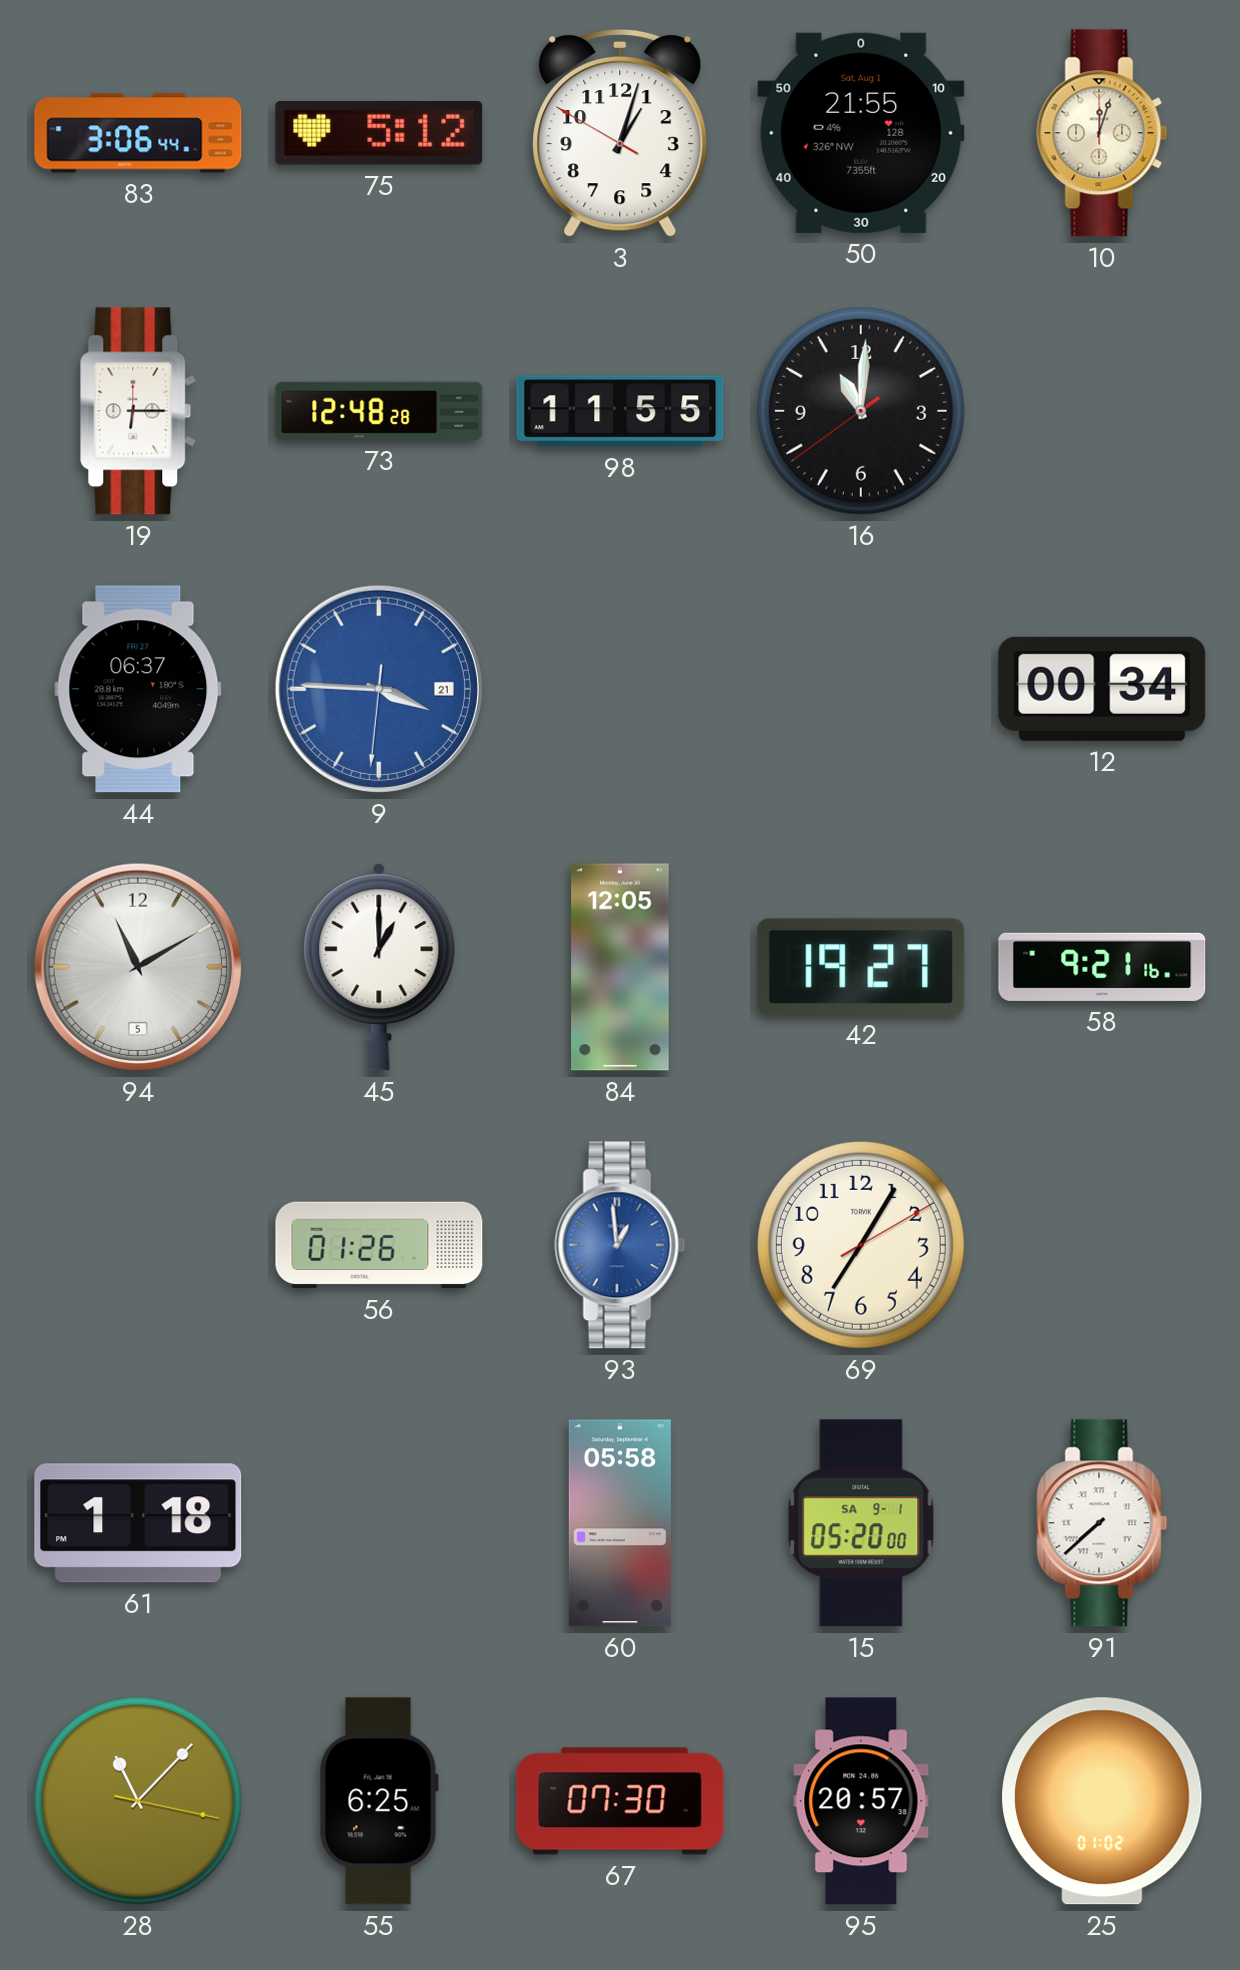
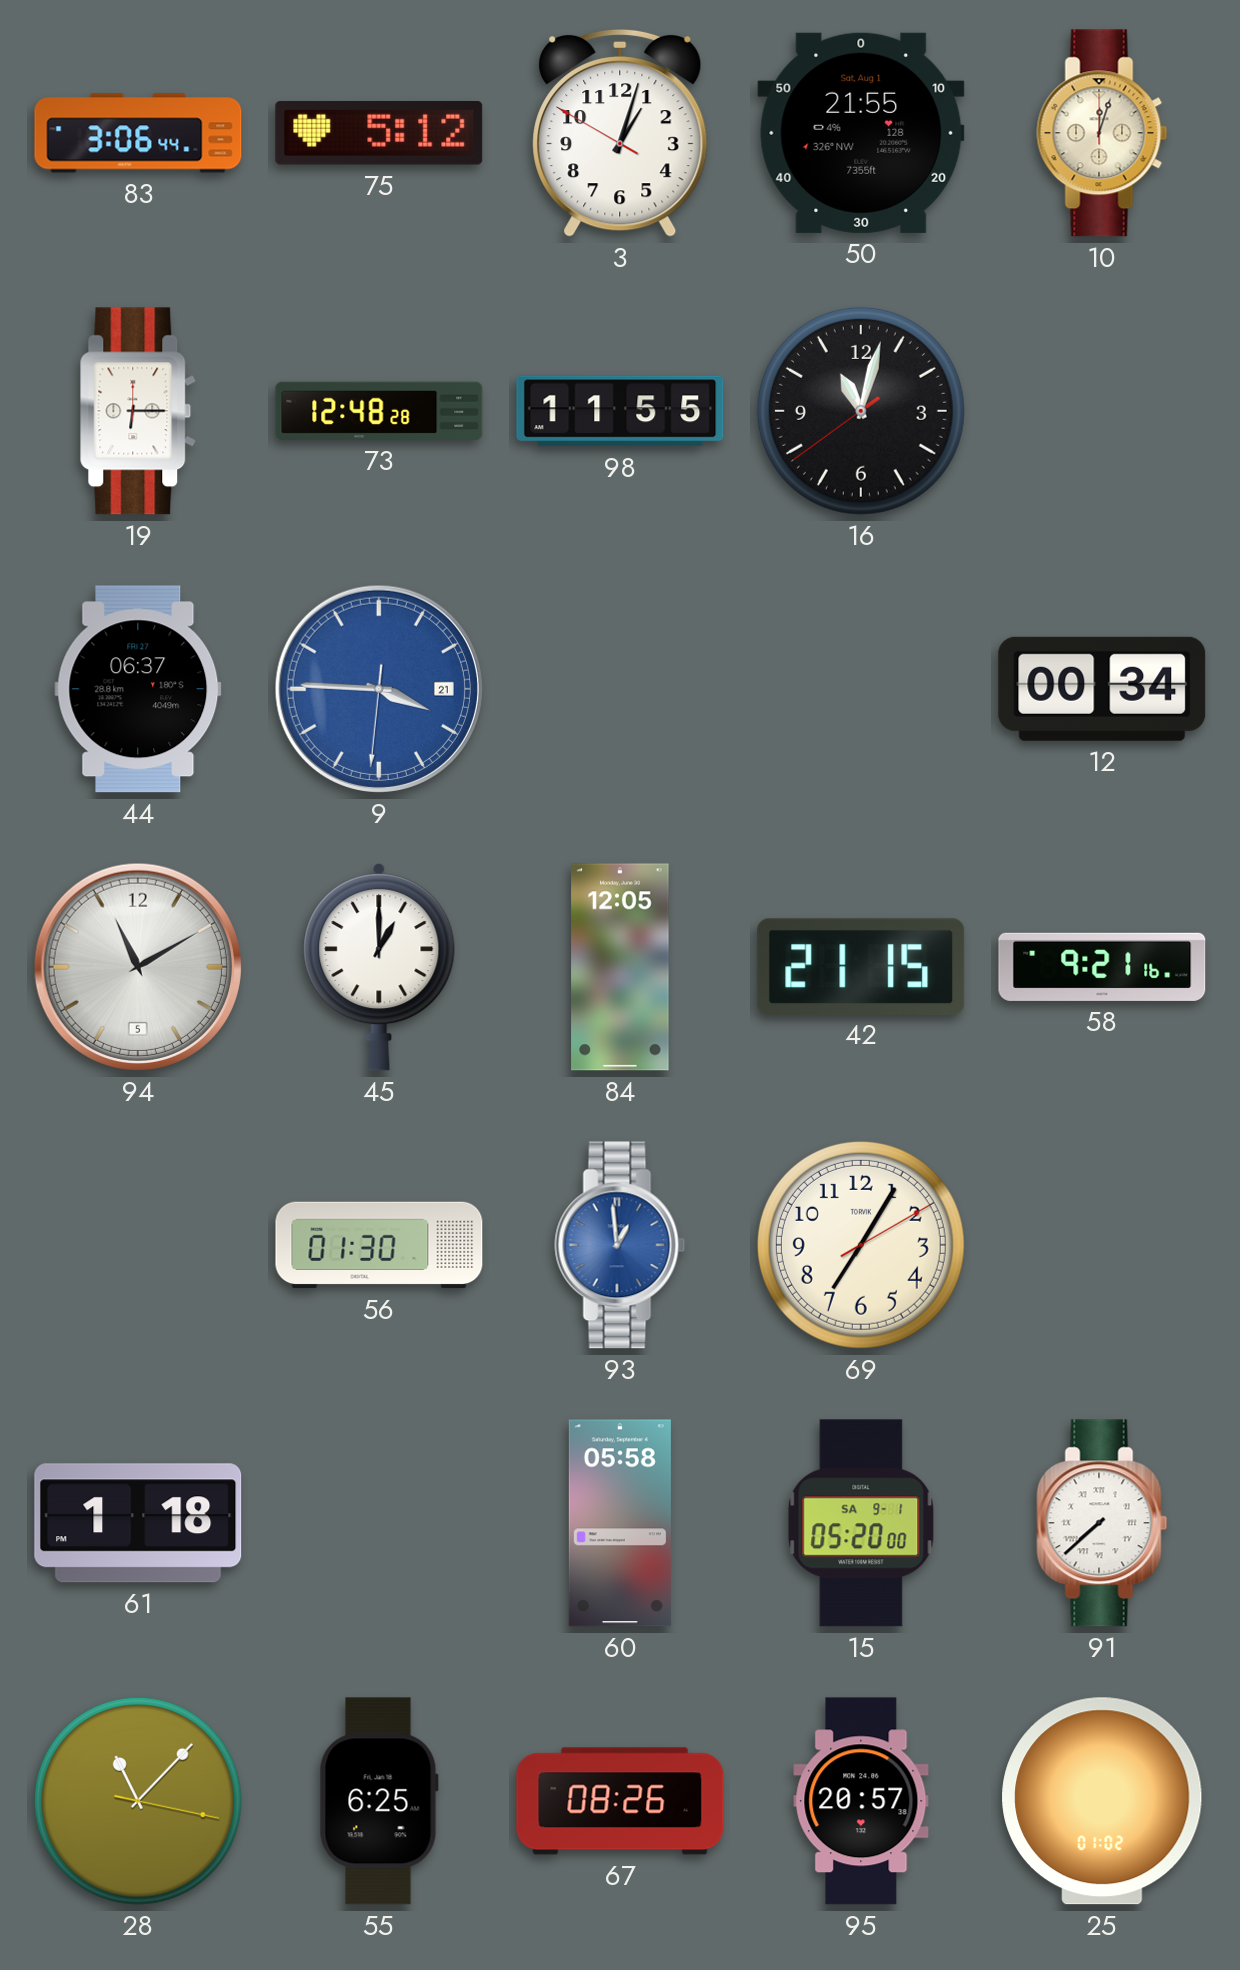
16: 11:00 -> 11:02
42: 19:27 -> 21:15
56: 01:26 -> 01:30
67: 07:30 -> 08:26
